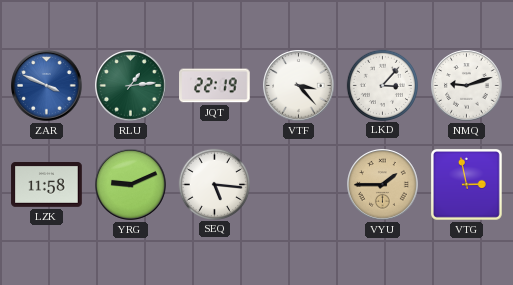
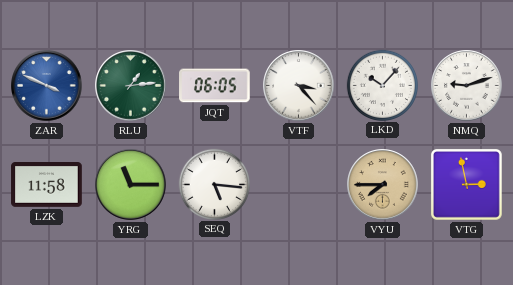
JQT: 22:19 -> 06:05
LKD: 3:07 -> 10:07
YRG: 9:11 -> 11:15
VYU: 1:45 -> 7:45
